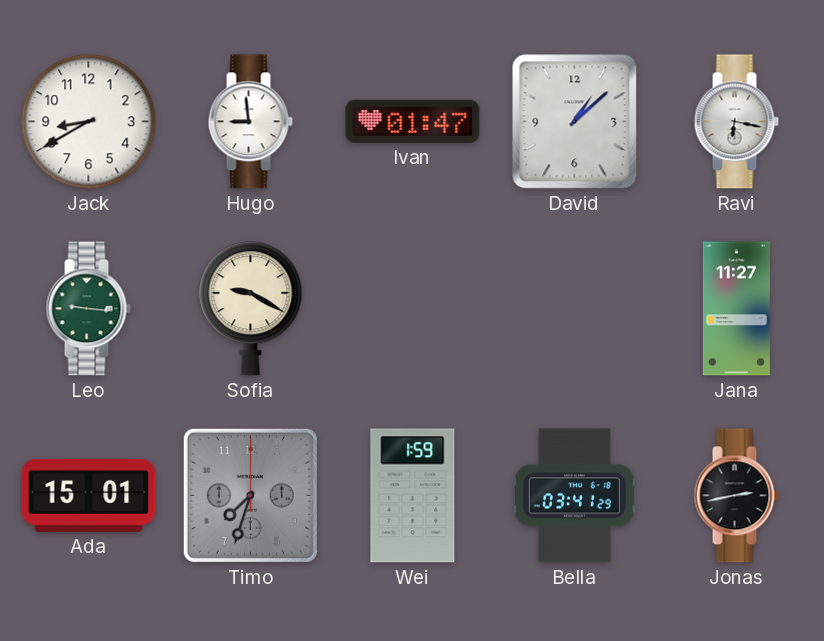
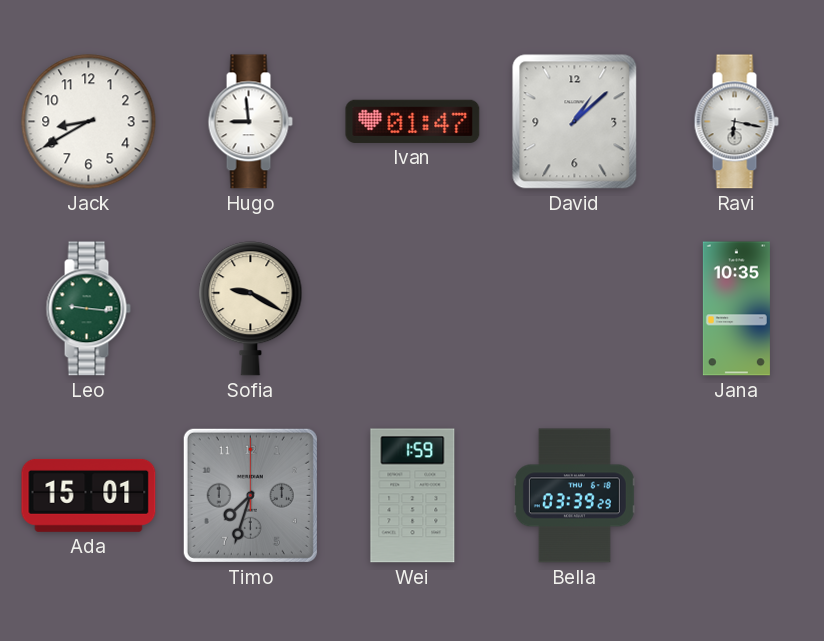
Jana: 11:27 -> 10:35
Bella: 03:41 -> 03:39
Jonas: 2:43 -> none
